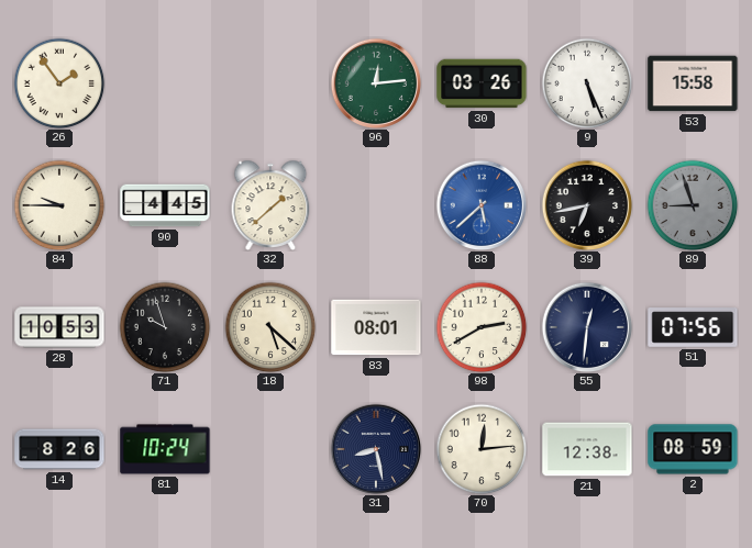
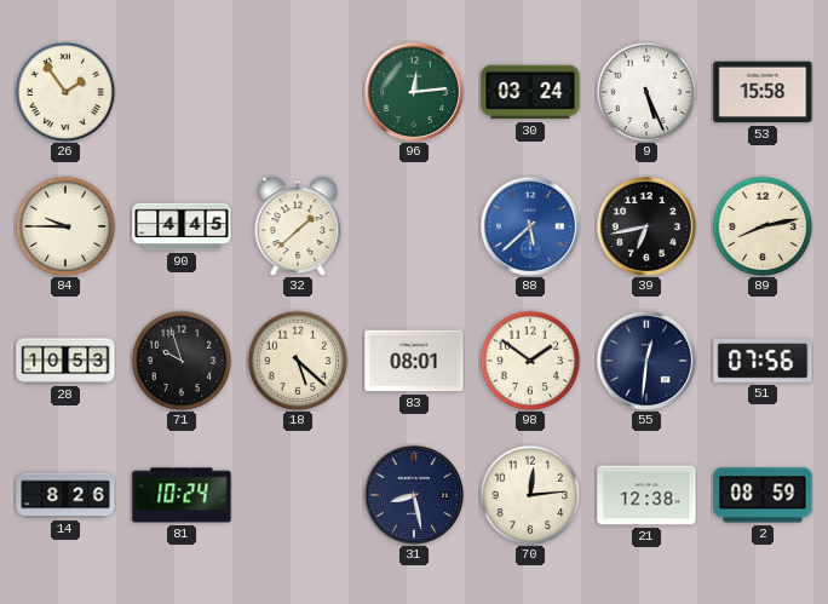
30: 03:26 -> 03:24
89: 8:57 -> 8:13
89 dial: grey -> cream
98: 2:40 -> 1:51
